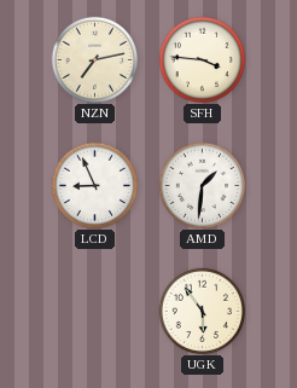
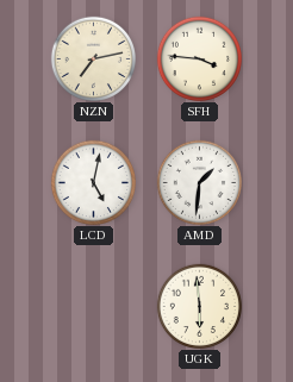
LCD: 8:56 -> 5:02
UGK: 5:54 -> 5:59
